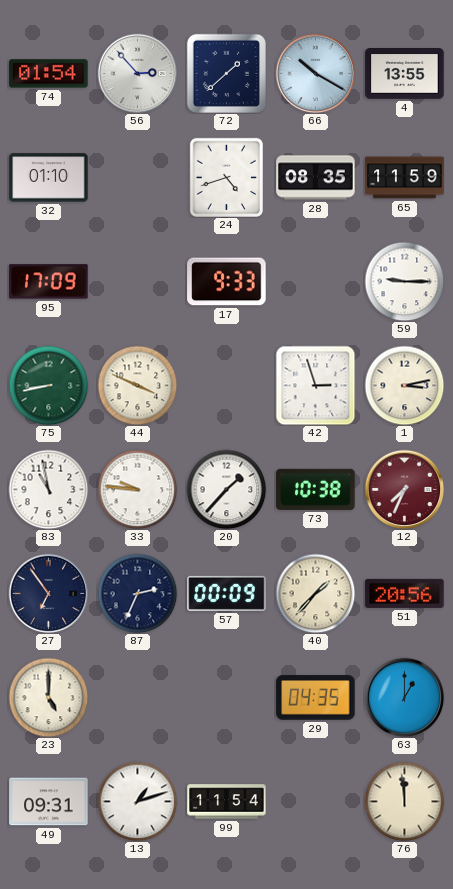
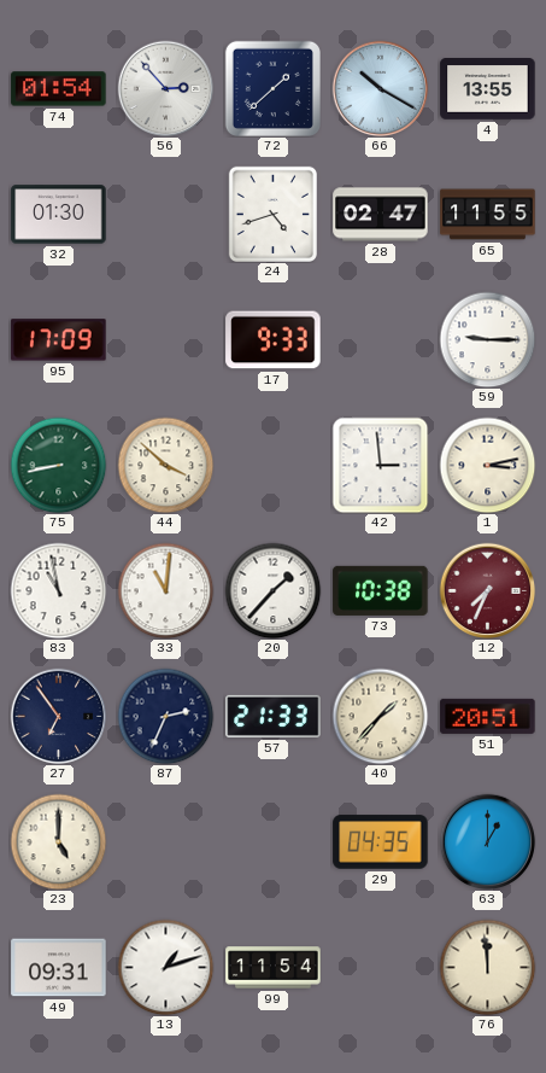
32: 01:10 -> 01:30
28: 08:35 -> 02:47
65: 11:59 -> 11:55
44: 3:49 -> 3:52
42: 2:57 -> 2:59
33: 9:46 -> 11:01
57: 00:09 -> 21:33
51: 20:56 -> 20:51
